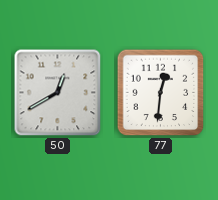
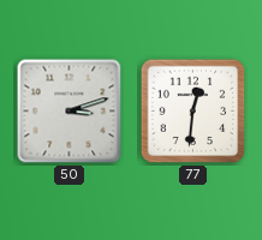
50: 12:40 -> 3:12
